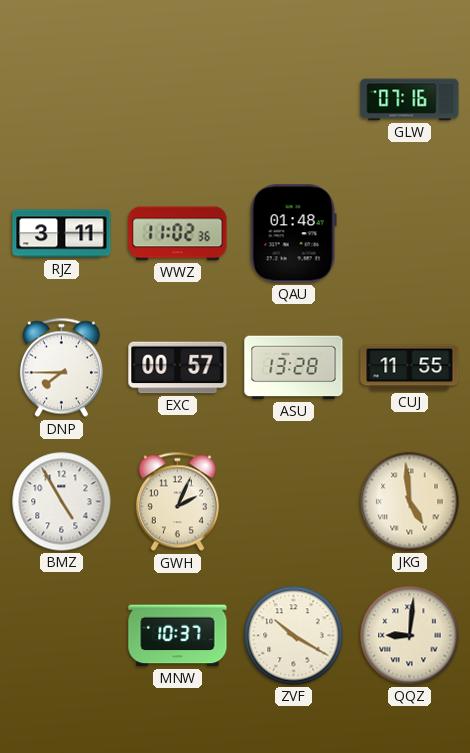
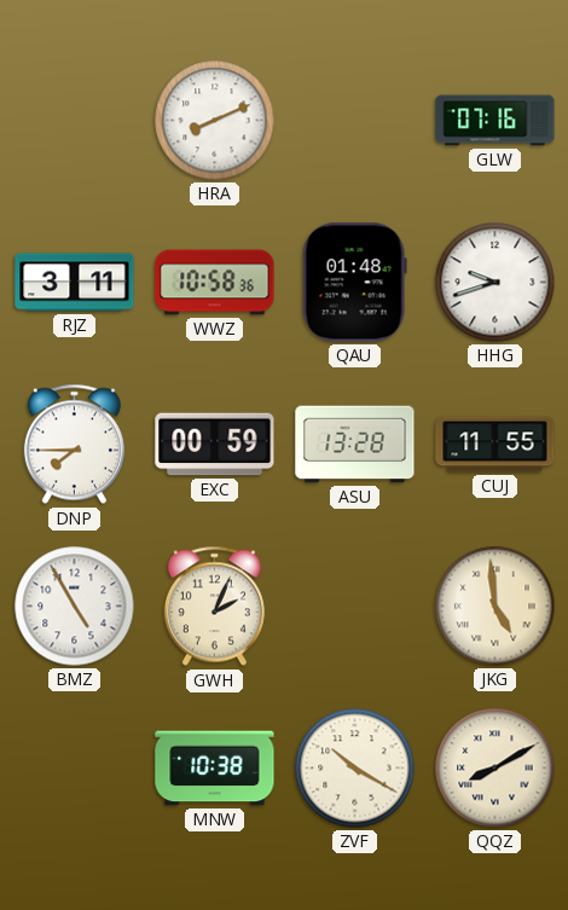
HRA: none -> 8:11
WWZ: 11:02 -> 10:58
HHG: none -> 9:42
EXC: 00:57 -> 00:59
MNW: 10:37 -> 10:38
QQZ: 9:01 -> 8:10
